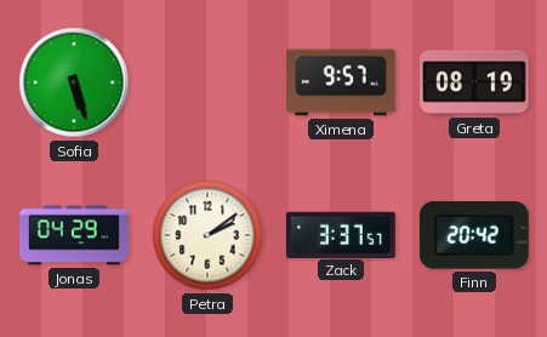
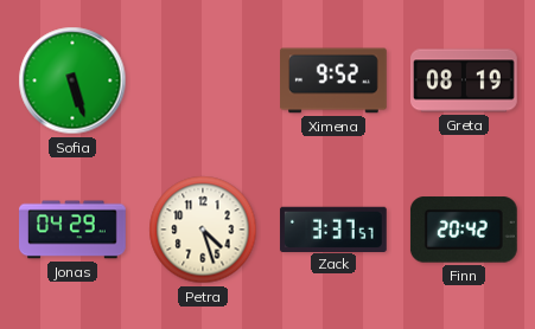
Ximena: 9:57 -> 9:52
Petra: 2:09 -> 4:27
